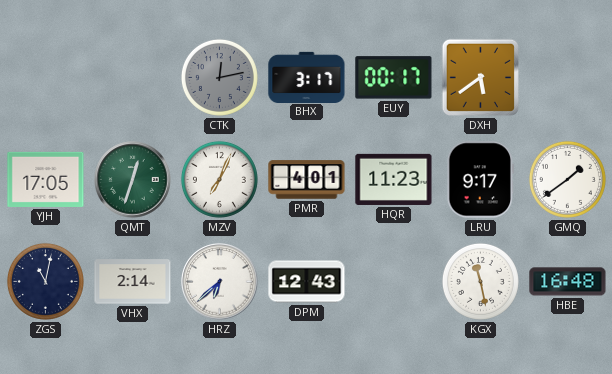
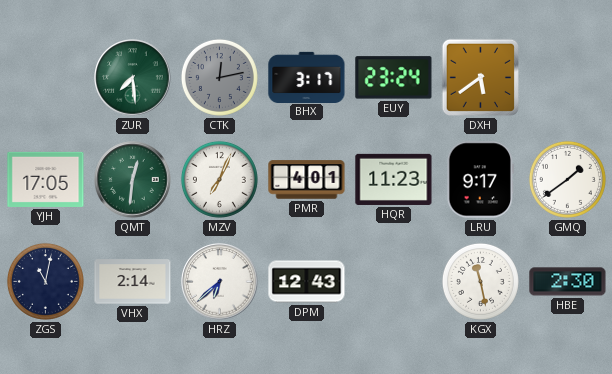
ZUR: none -> 7:29
EUY: 00:17 -> 23:24
QMT: 12:33 -> 12:31
HBE: 16:48 -> 2:30
